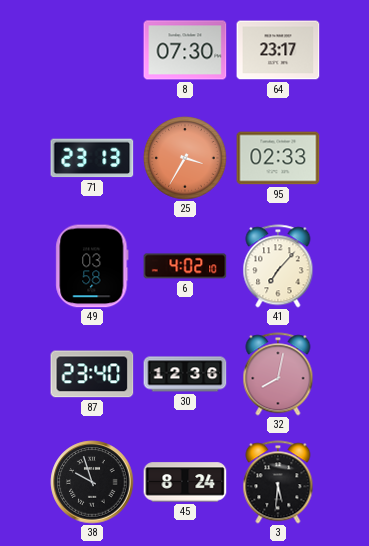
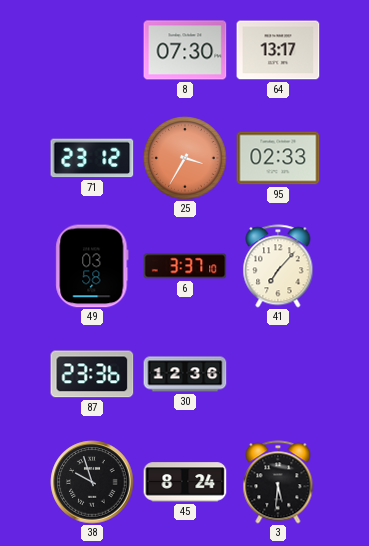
64: 23:17 -> 13:17
71: 23:13 -> 23:12
6: 4:02 -> 3:37
87: 23:40 -> 23:36
32: 8:02 -> none
